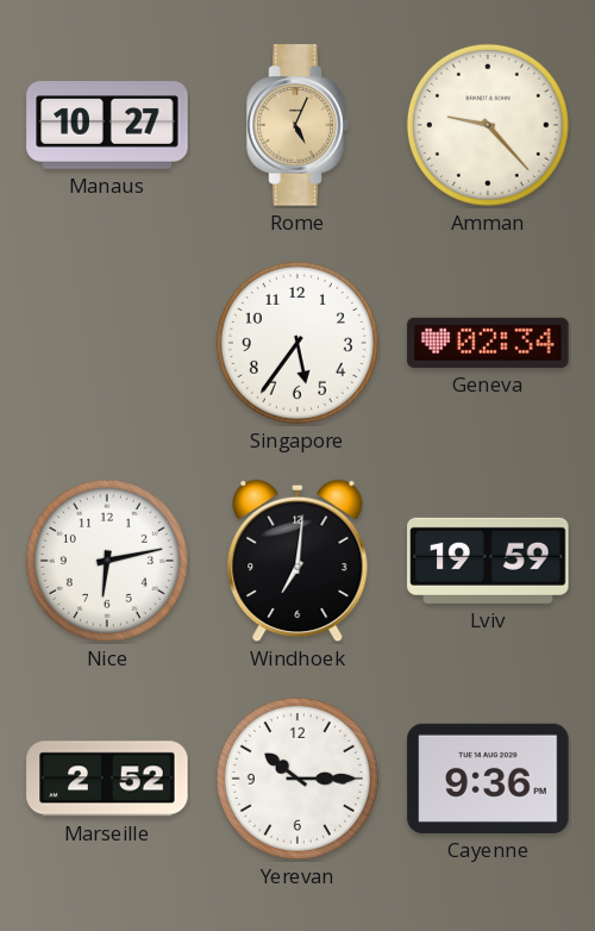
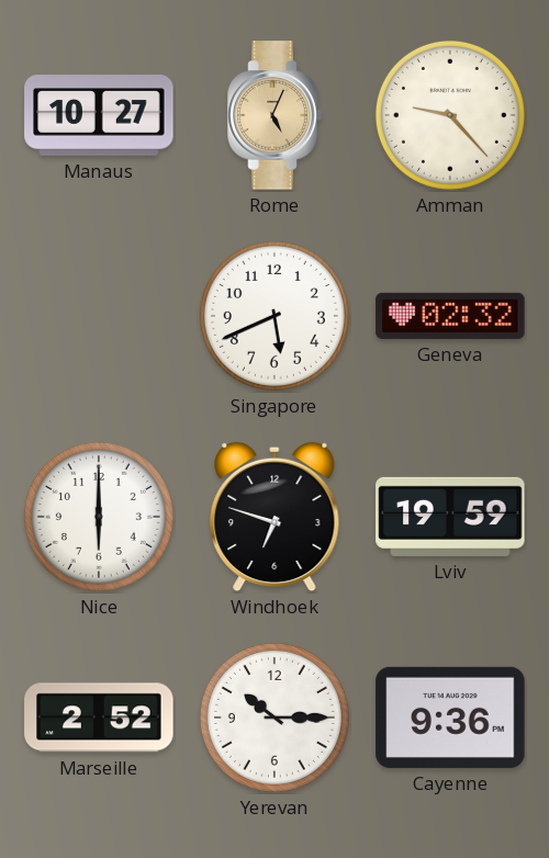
Singapore: 5:36 -> 5:41
Geneva: 02:34 -> 02:32
Nice: 6:13 -> 6:00
Windhoek: 7:01 -> 6:48
